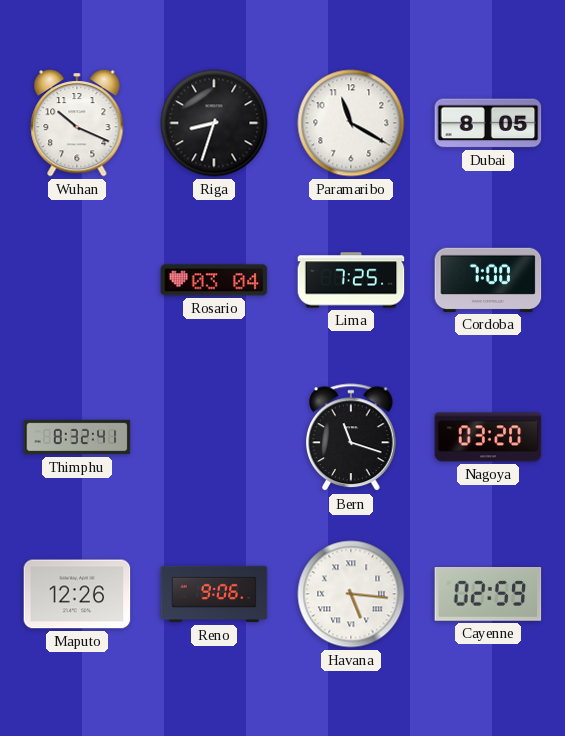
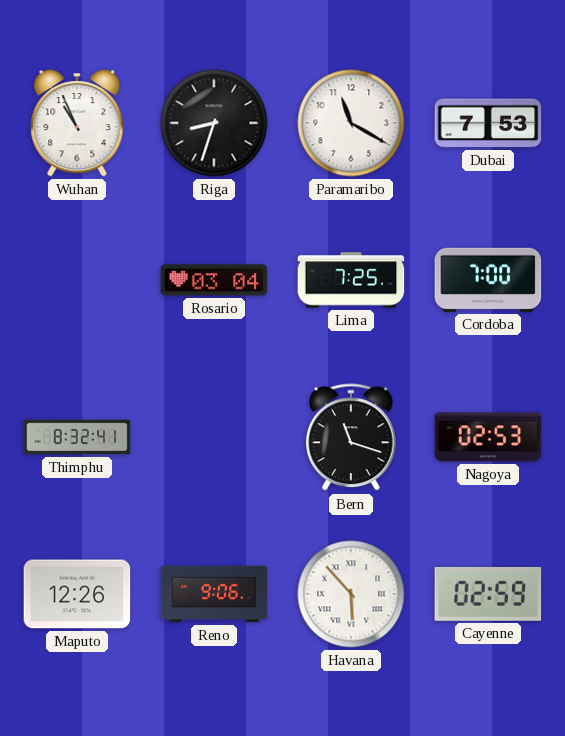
Wuhan: 10:19 -> 10:56
Dubai: 8:05 -> 7:53
Nagoya: 03:20 -> 02:53
Havana: 5:16 -> 5:53
